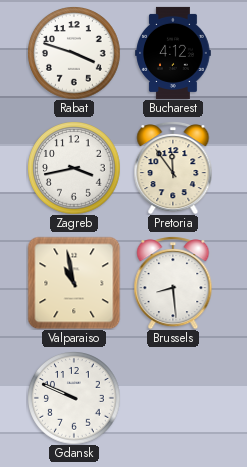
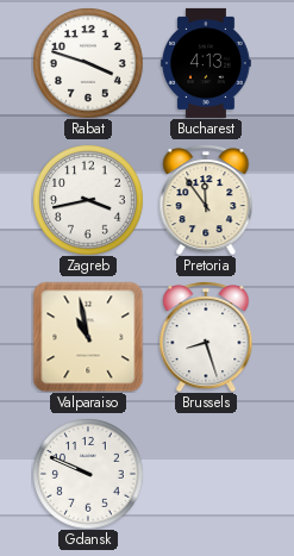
Bucharest: 4:12 -> 4:13
Brussels: 8:29 -> 8:27
